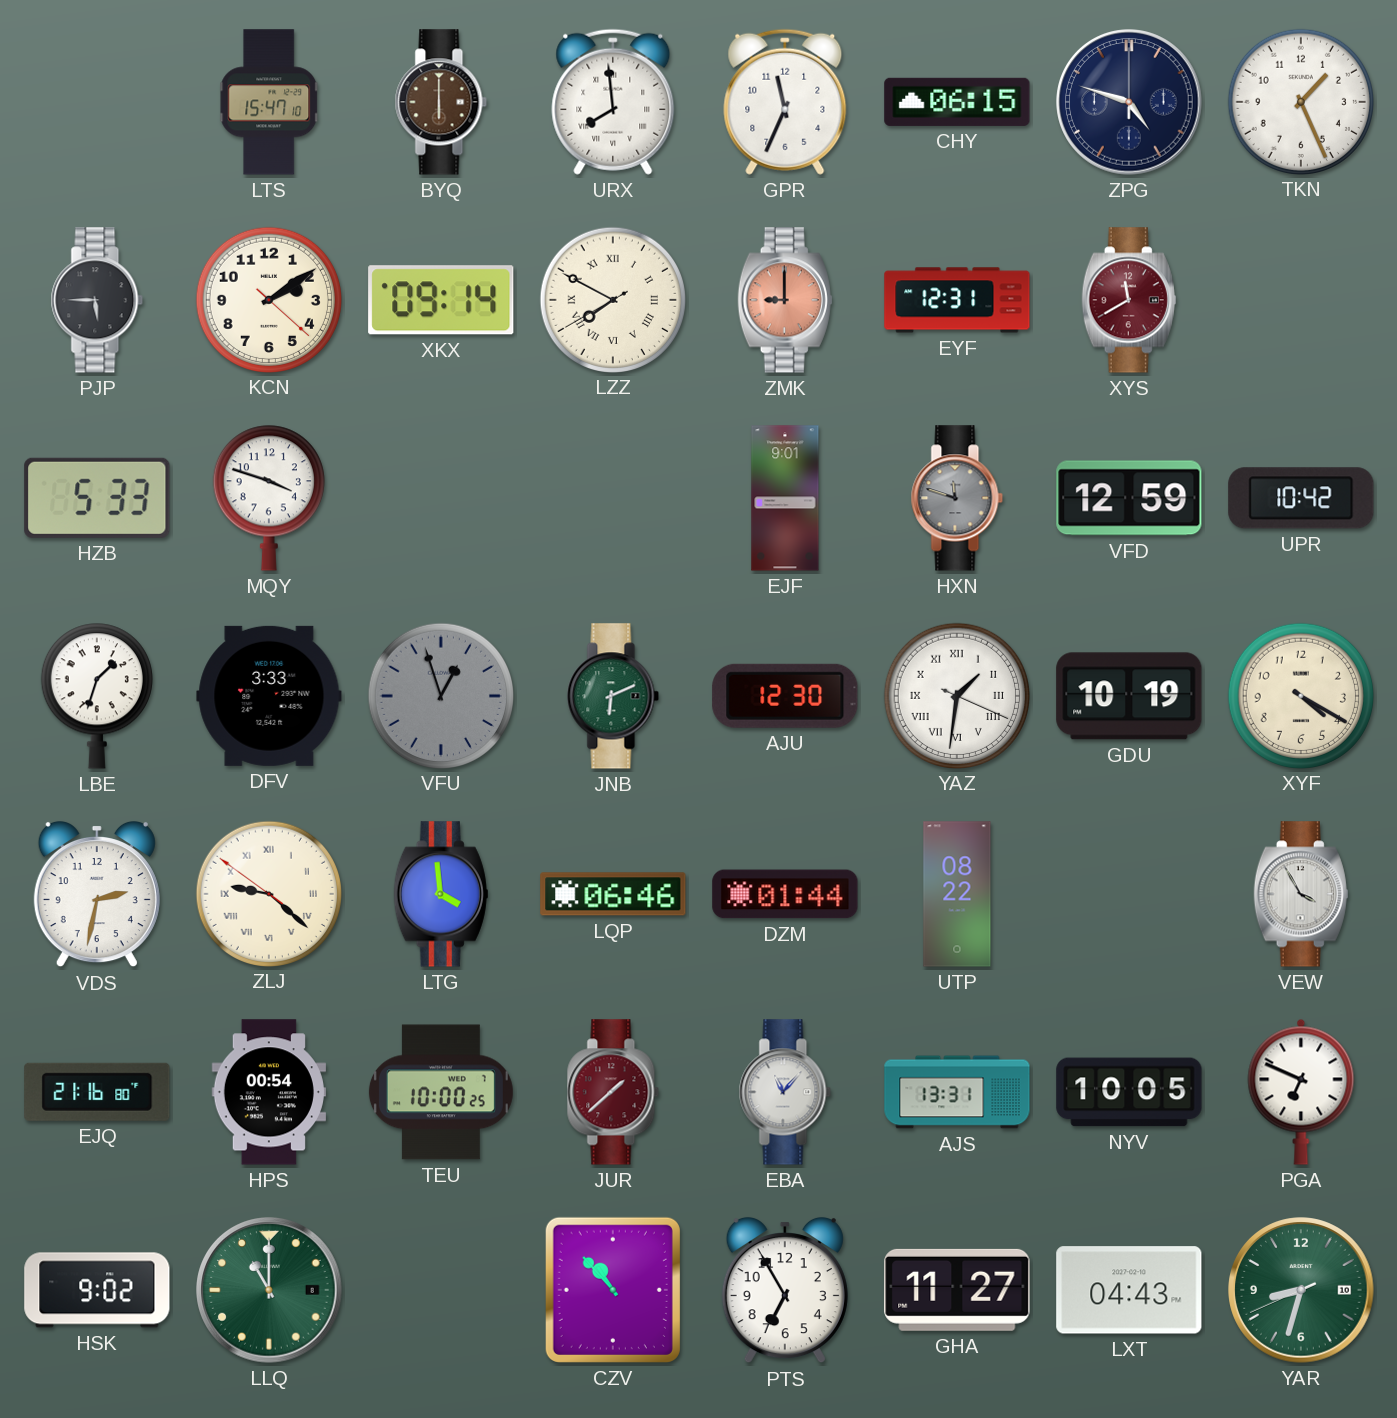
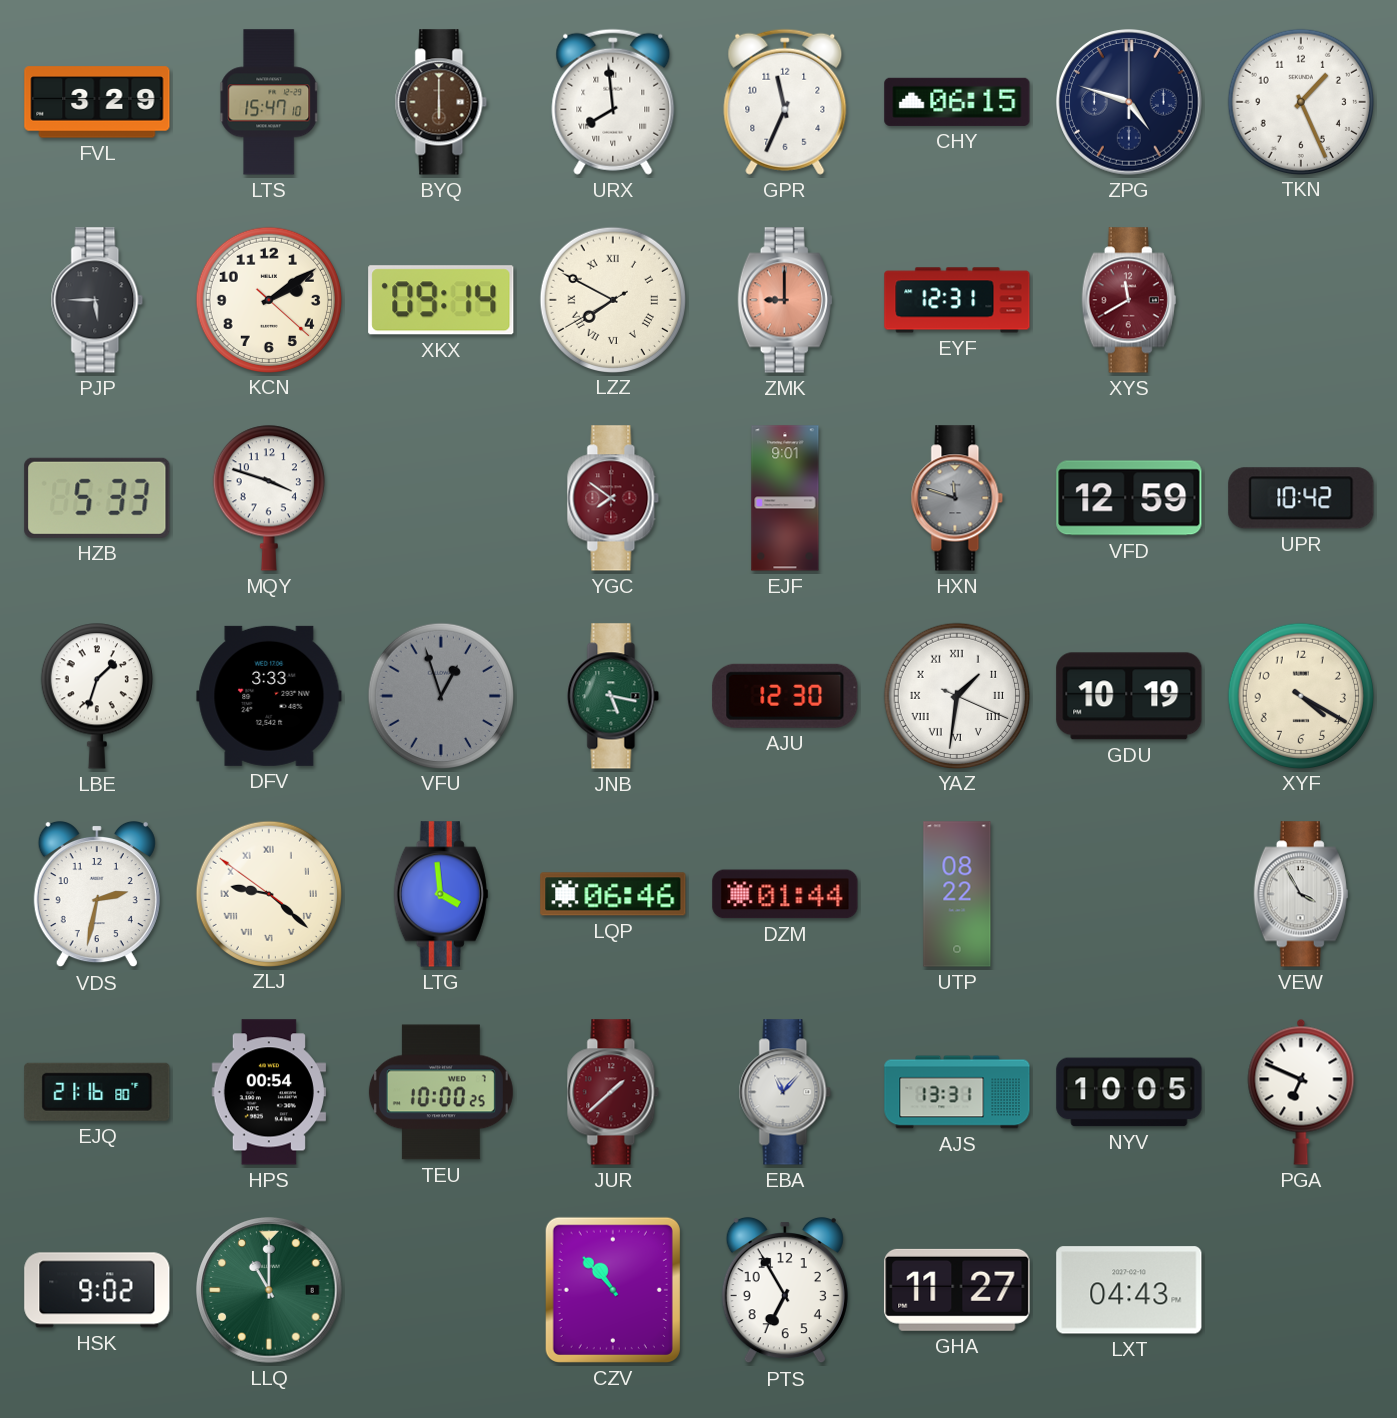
FVL: none -> 3:29
YGC: none -> 7:51
JNB: 6:11 -> 5:17
YAR: 8:32 -> none
